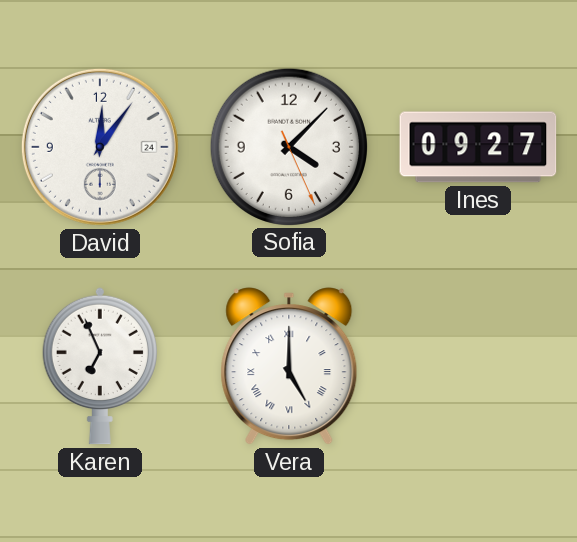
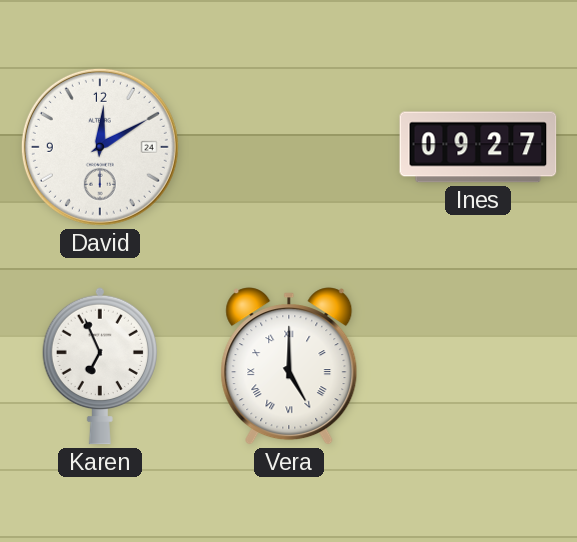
David: 12:06 -> 12:10
Sofia: 4:07 -> none
